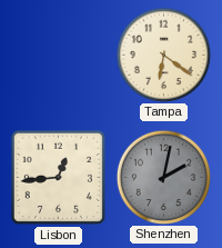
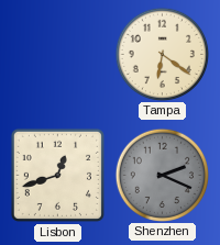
Lisbon: 12:44 -> 12:42
Shenzhen: 2:02 -> 2:19
